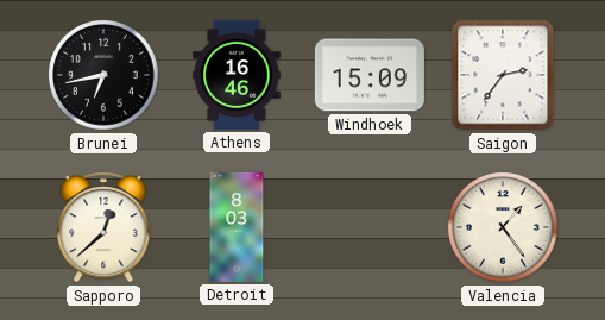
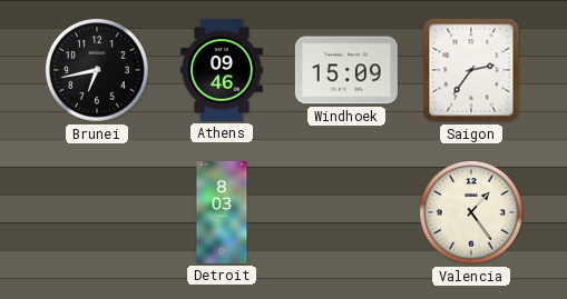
Athens: 16:46 -> 09:46
Sapporo: 12:38 -> none
